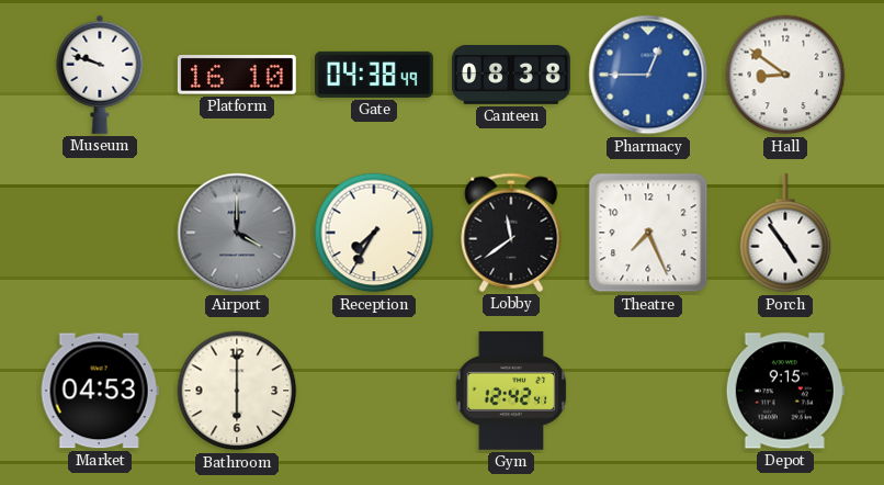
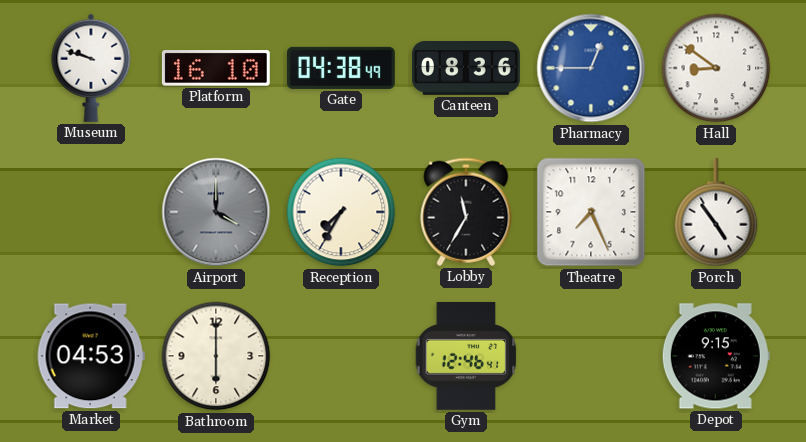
Canteen: 08:38 -> 08:36
Lobby: 11:39 -> 11:35
Gym: 12:42 -> 12:46
